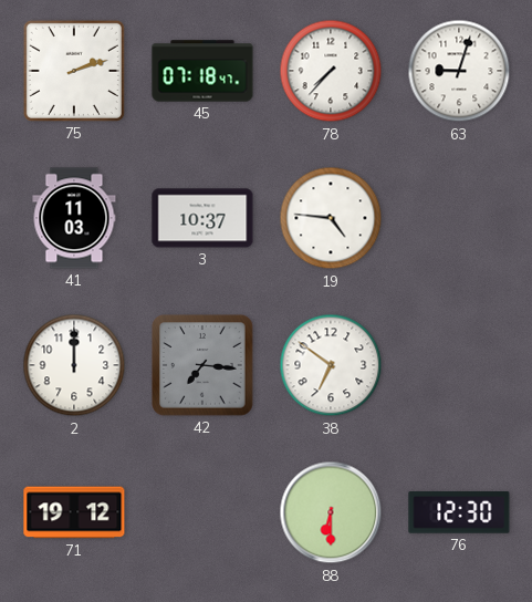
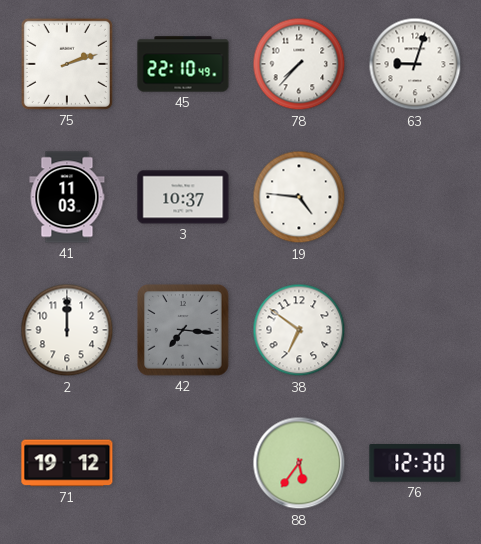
45: 07:18 -> 22:10
88: 6:30 -> 5:36
